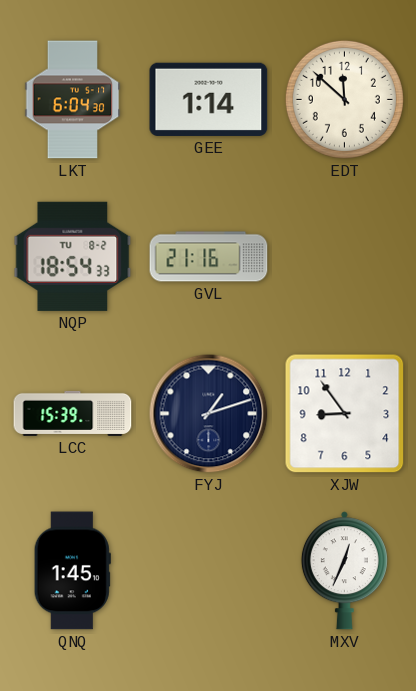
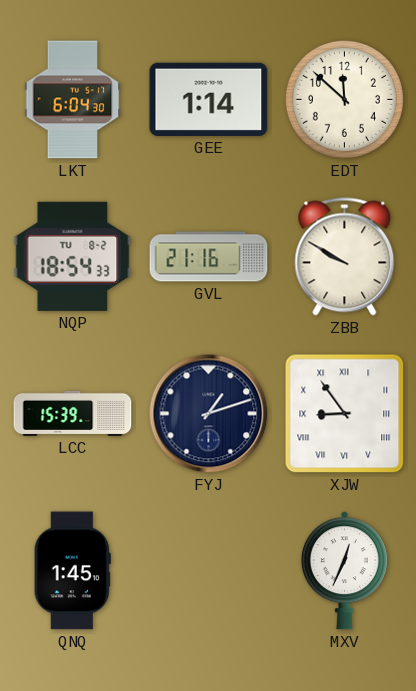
ZBB: none -> 9:50
XJW numerals: Arabic -> Roman
